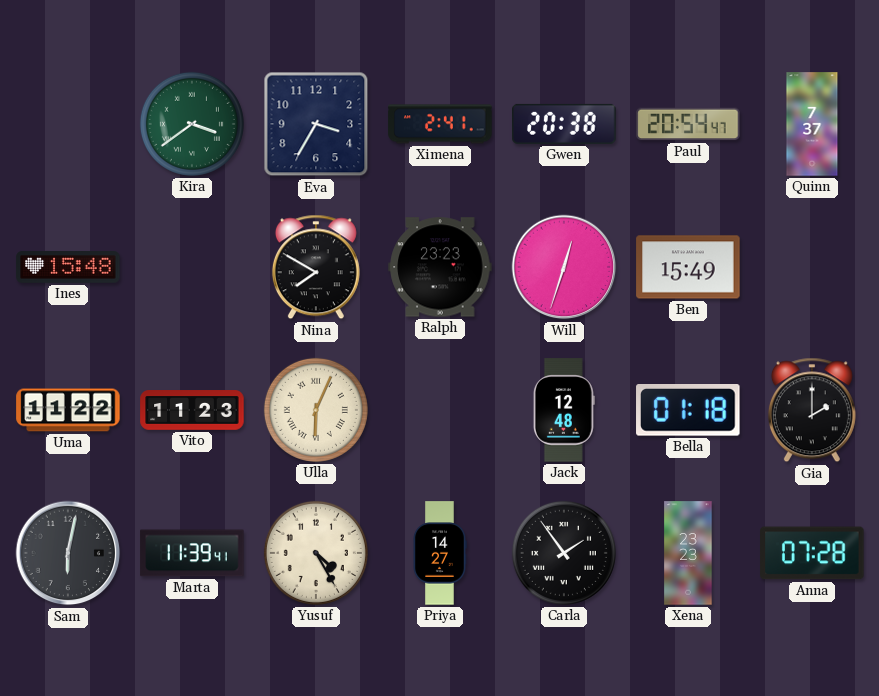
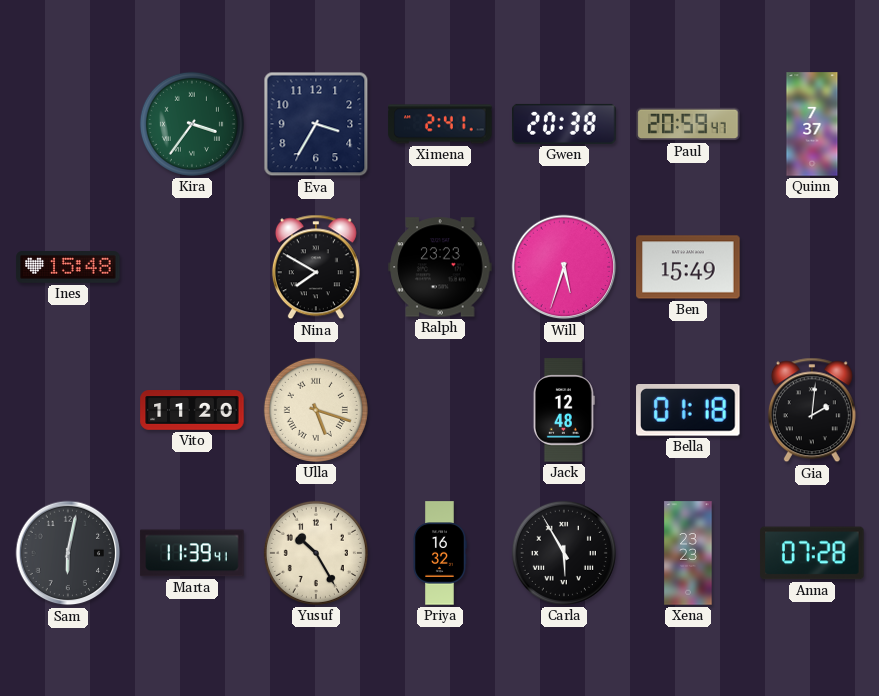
Kira: 3:39 -> 3:36
Paul: 20:54 -> 20:59
Will: 12:33 -> 5:33
Uma: 11:22 -> none
Vito: 11:23 -> 11:20
Ulla: 6:04 -> 5:18
Gia: 2:00 -> 2:01
Yusuf: 4:25 -> 10:25
Priya: 14:27 -> 16:32
Carla: 1:54 -> 5:55
